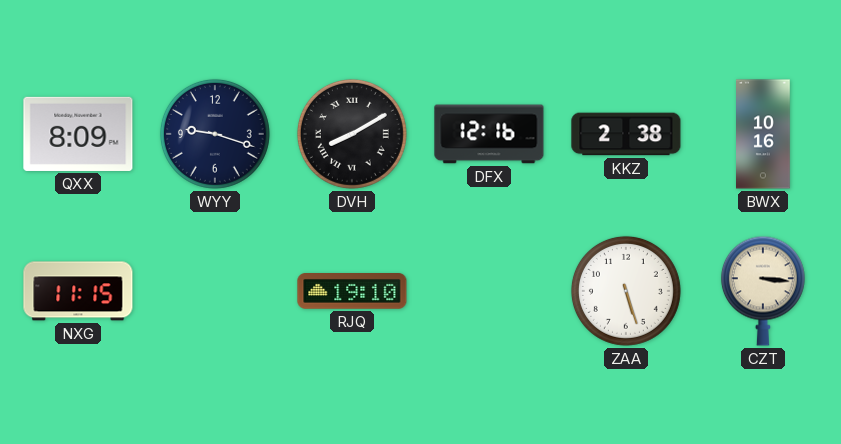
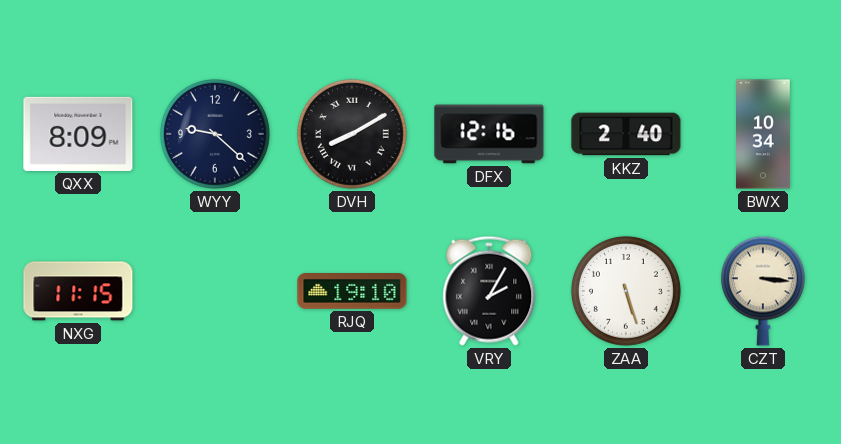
WYY: 9:18 -> 9:22
KKZ: 2:38 -> 2:40
BWX: 10:16 -> 10:34
VRY: none -> 2:05
